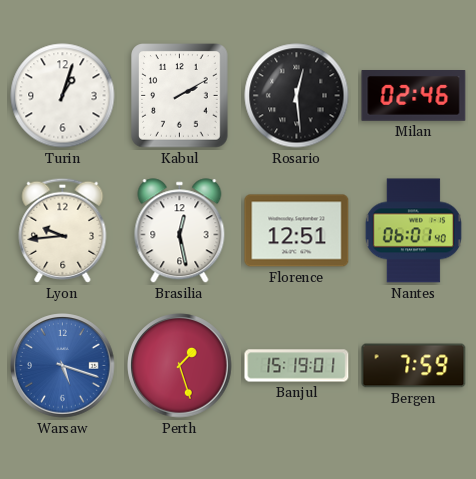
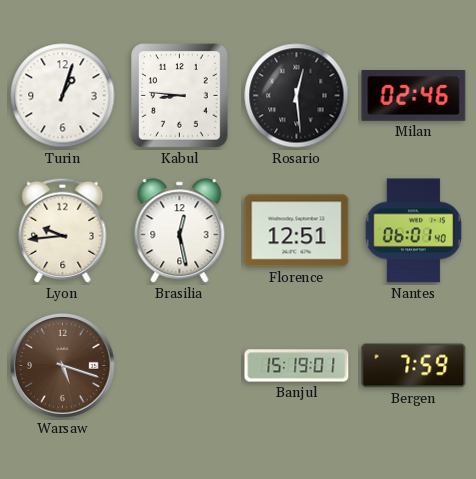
Kabul: 2:10 -> 8:46
Warsaw dial: blue -> brown
Perth: 1:27 -> none
